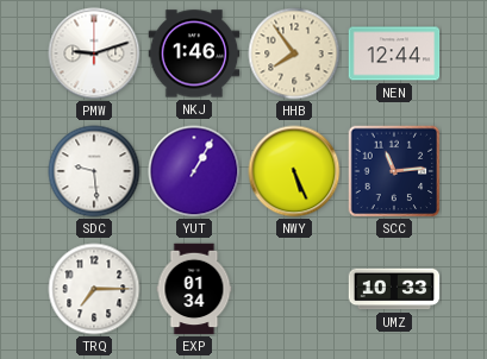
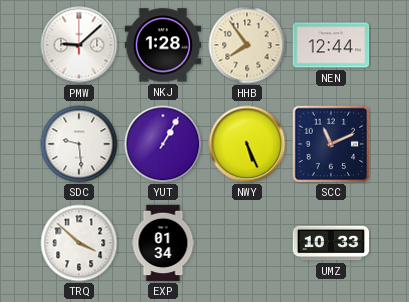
PMW: 9:12 -> 9:08
NKJ: 1:46 -> 1:28
SCC: 11:14 -> 11:11
TRQ: 7:15 -> 3:52
